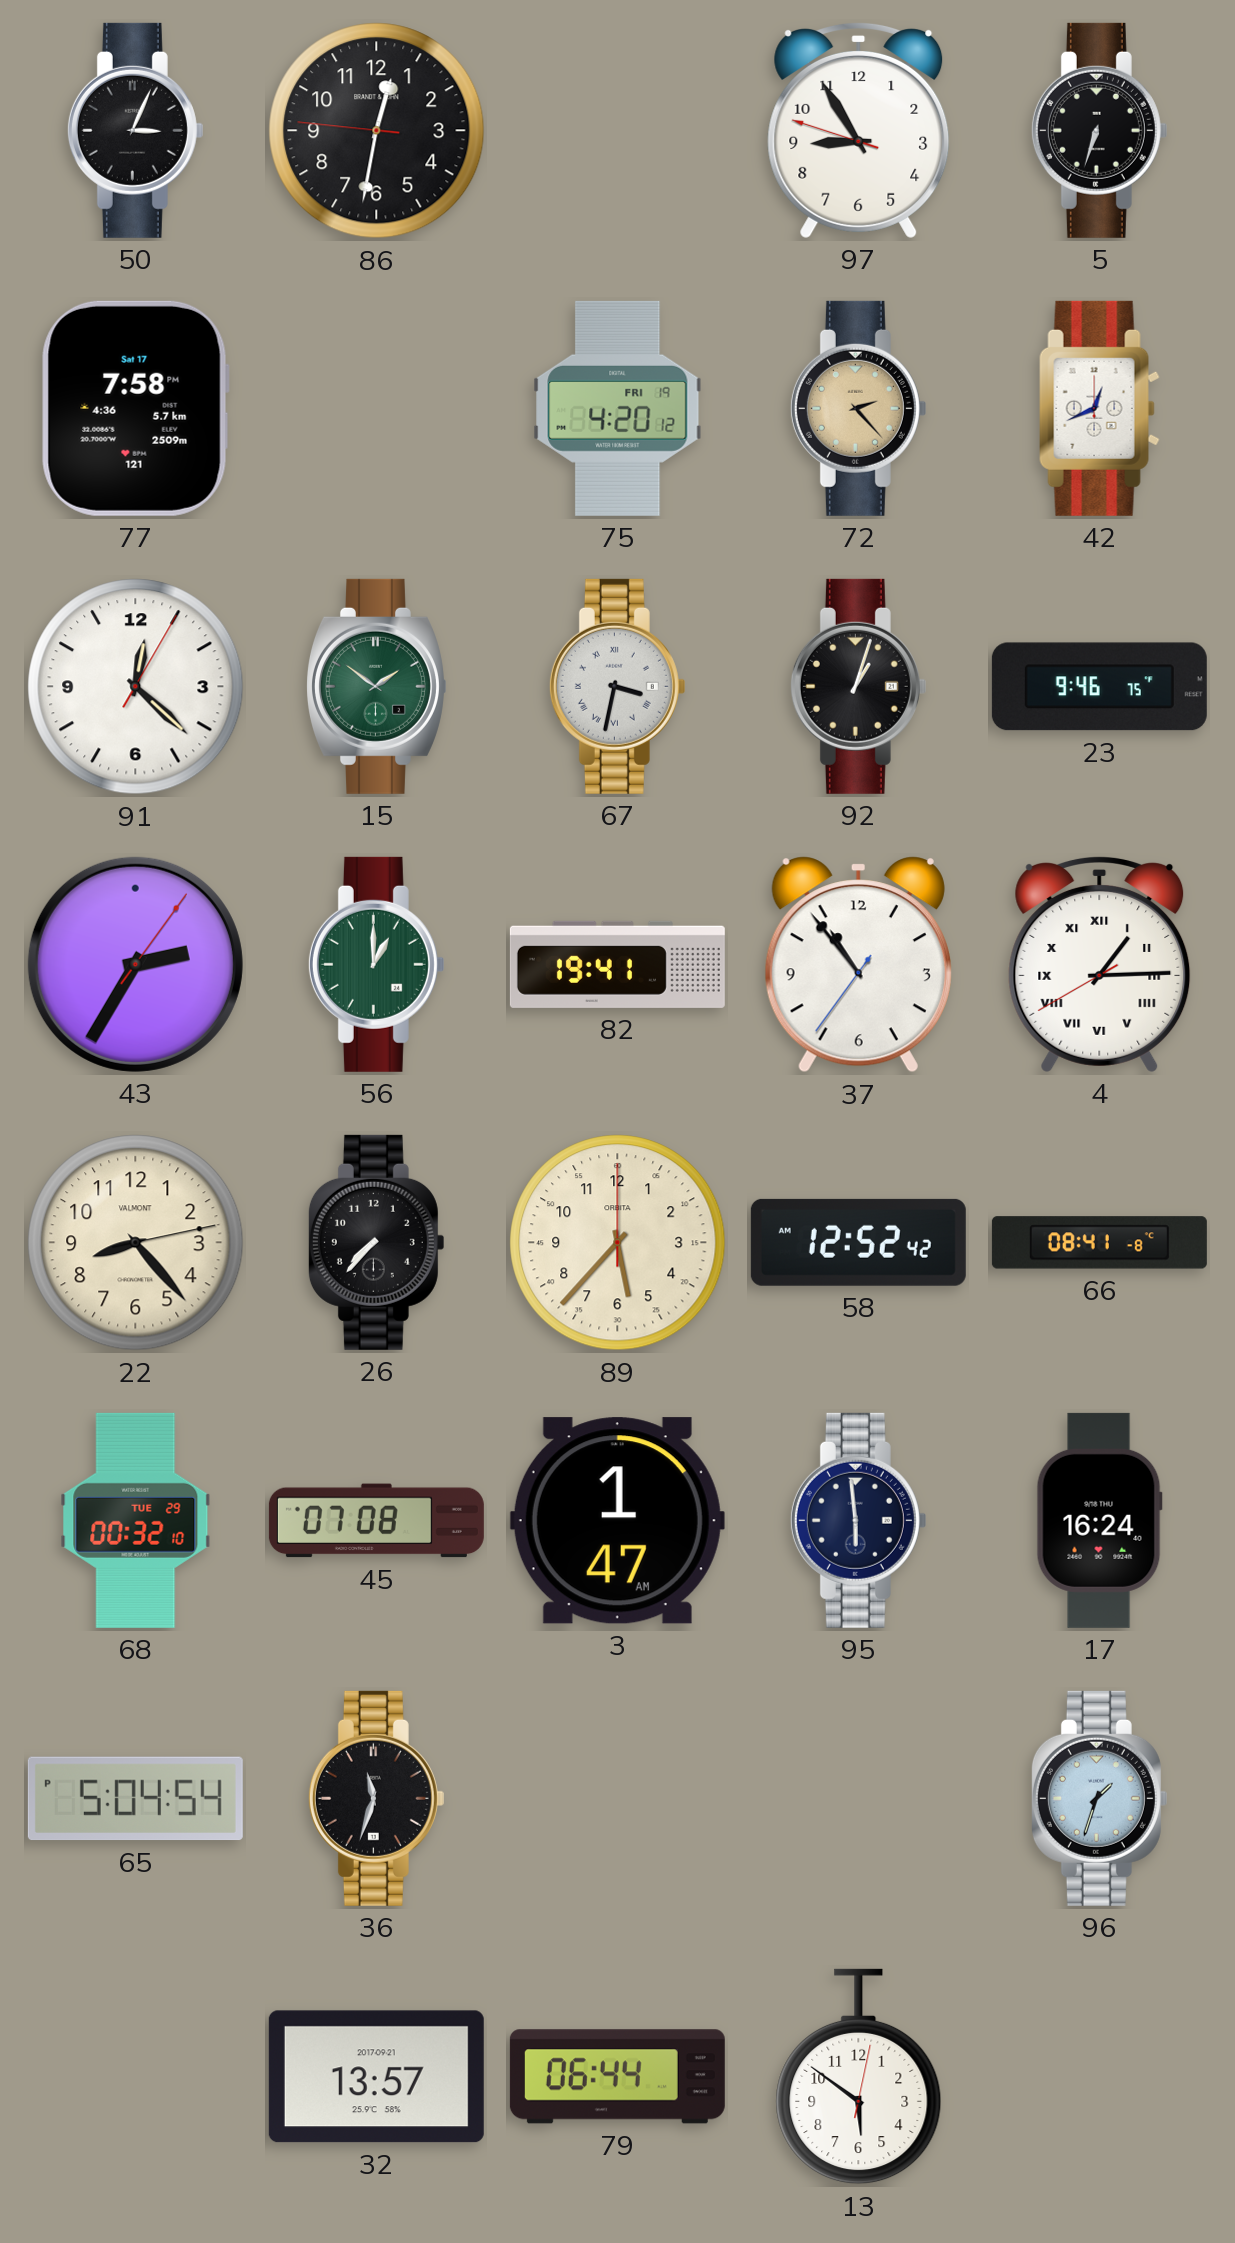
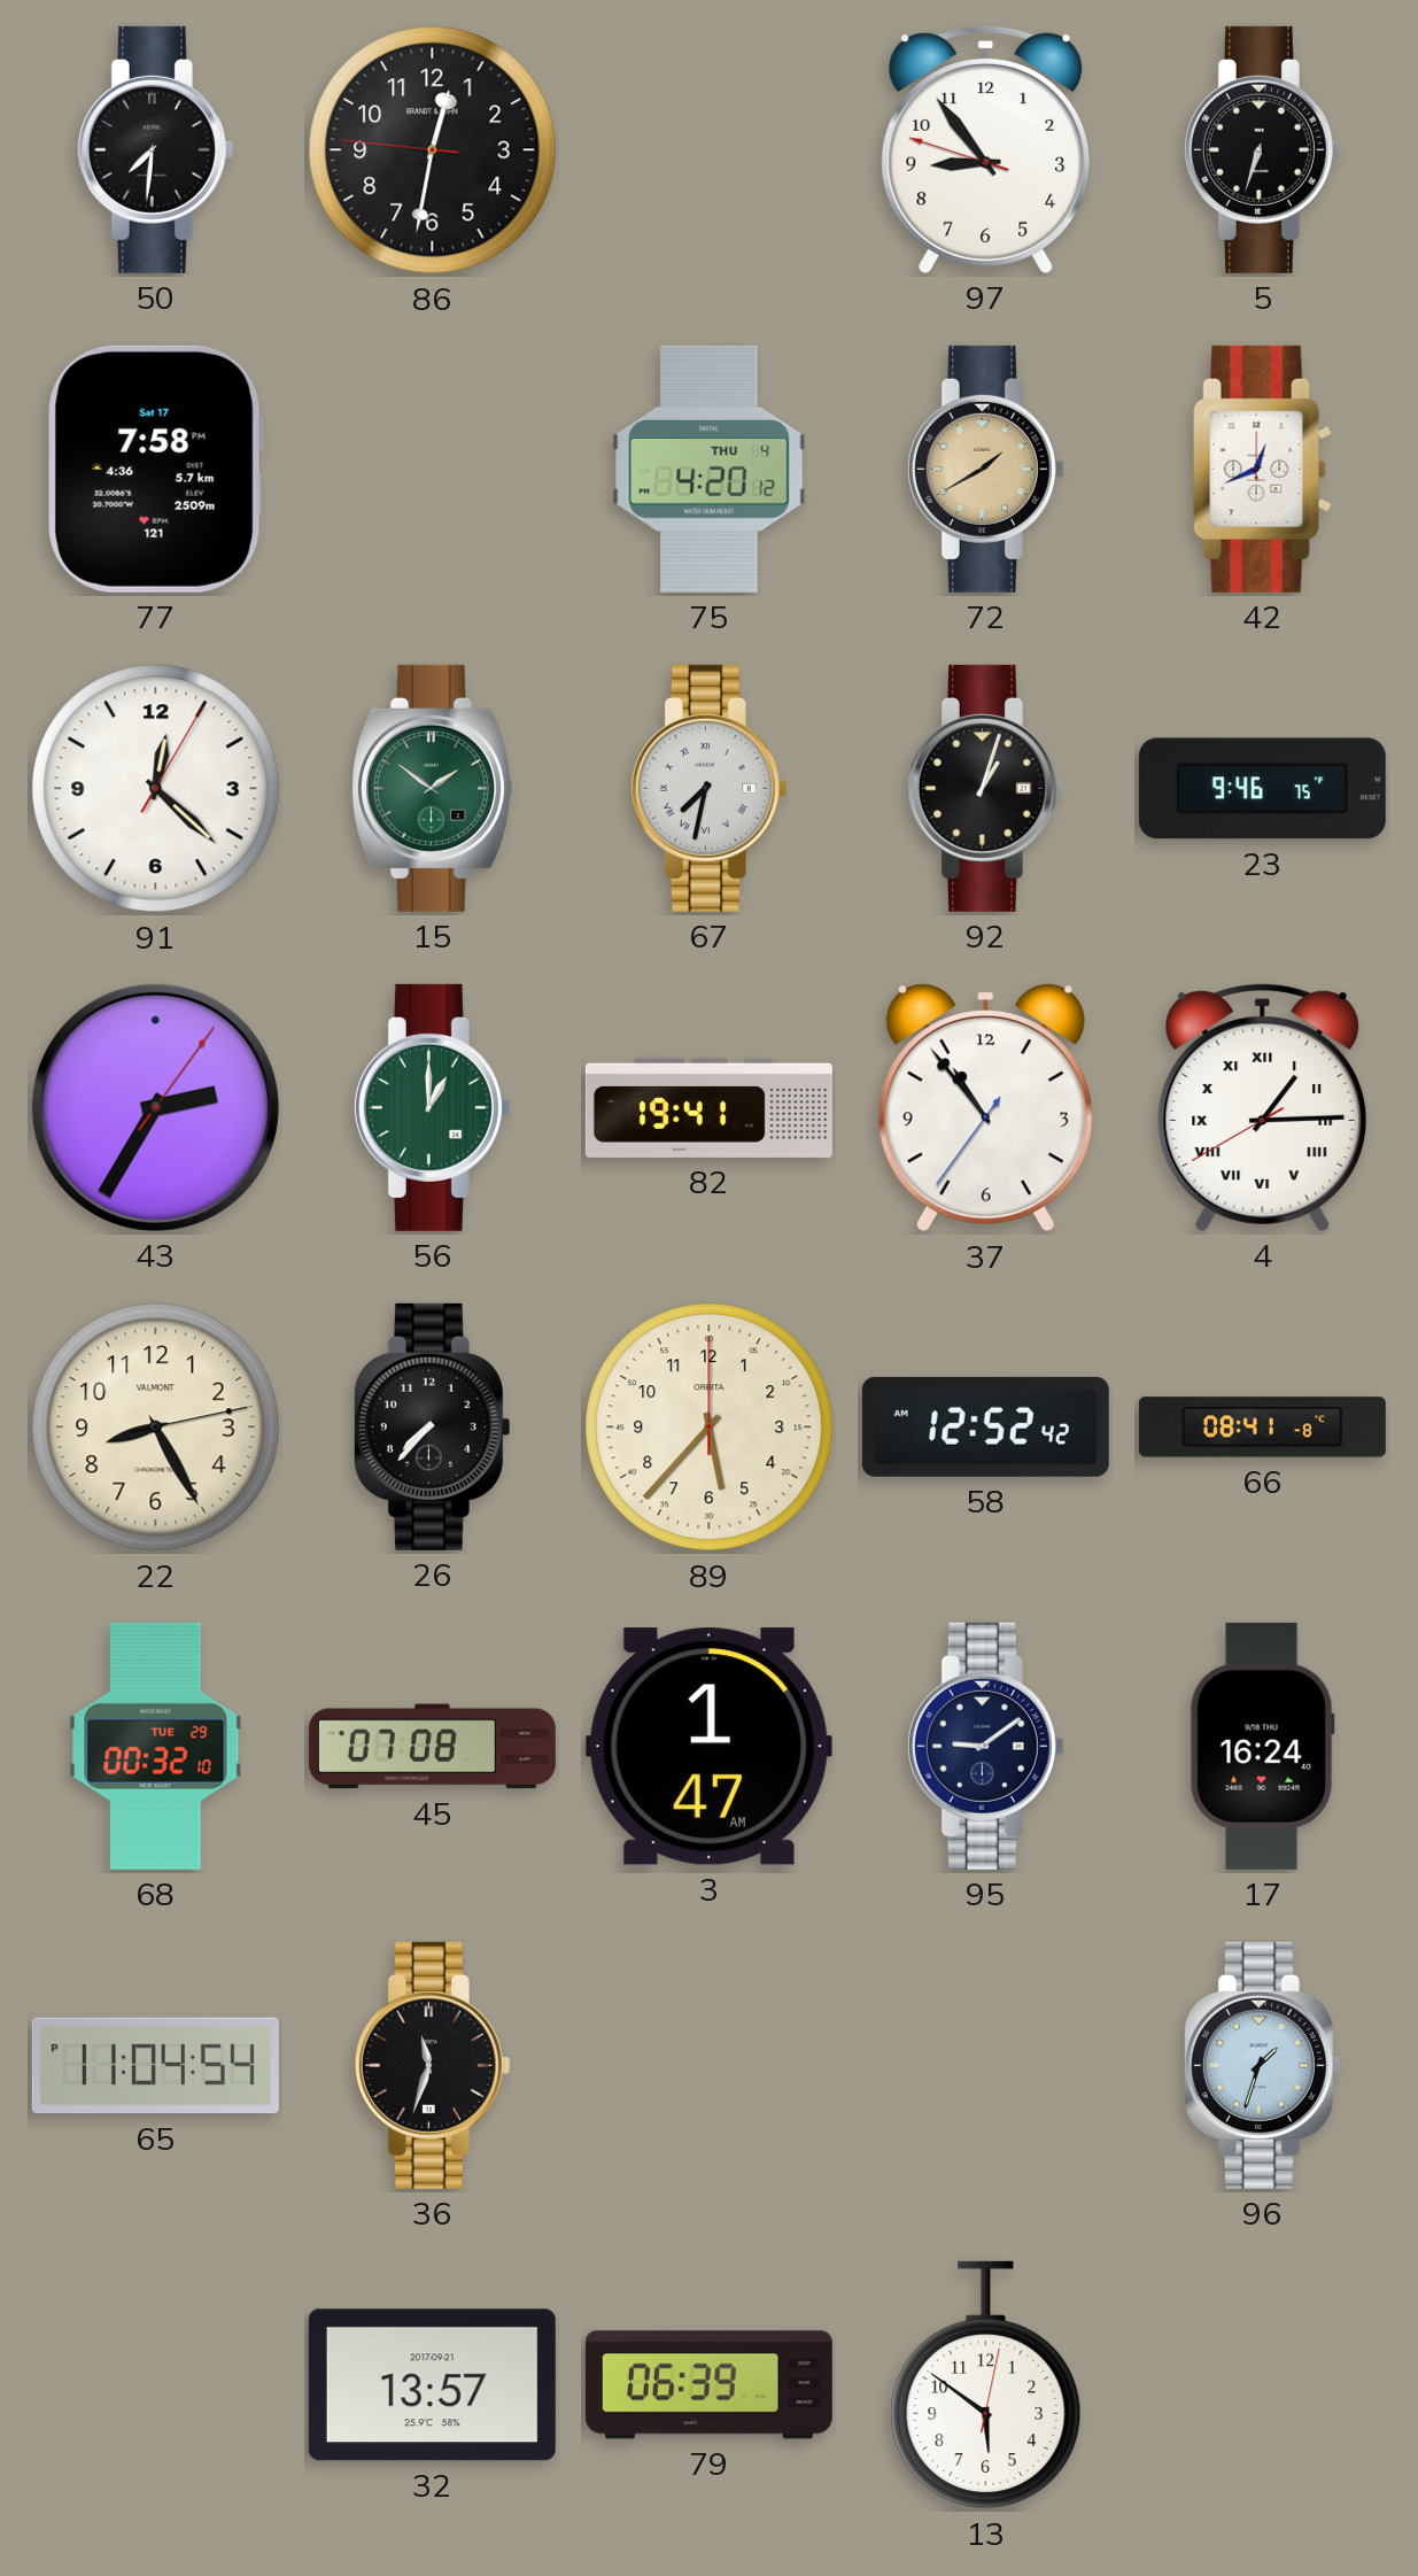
50: 3:04 -> 7:31
97: 8:54 -> 8:53
75 date: FRI 19 -> THU 4
72: 2:23 -> 1:40
67: 3:32 -> 7:32
22: 8:23 -> 8:25
95: 5:59 -> 9:09
65: 5:04 -> 11:04
79: 06:44 -> 06:39
